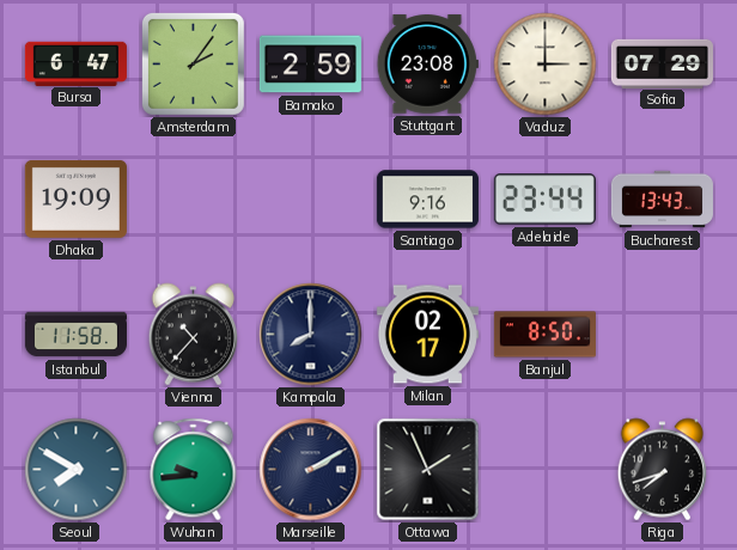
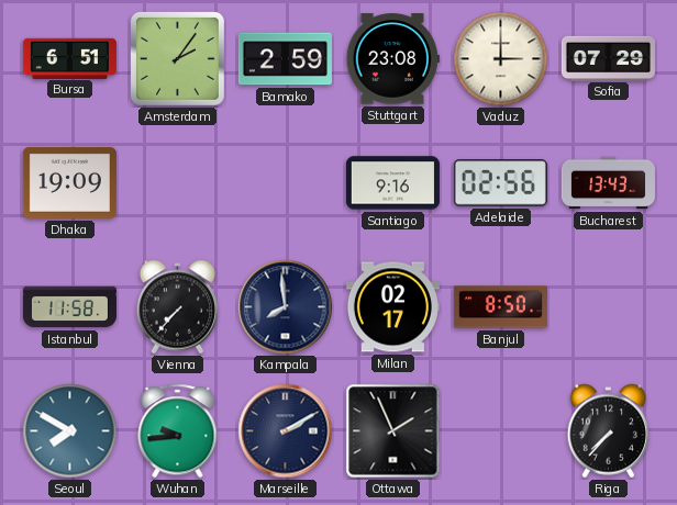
Bursa: 6:47 -> 6:51
Adelaide: 23:44 -> 02:56
Vienna: 10:37 -> 7:37
Kampala: 8:00 -> 7:59
Riga: 7:42 -> 7:37
